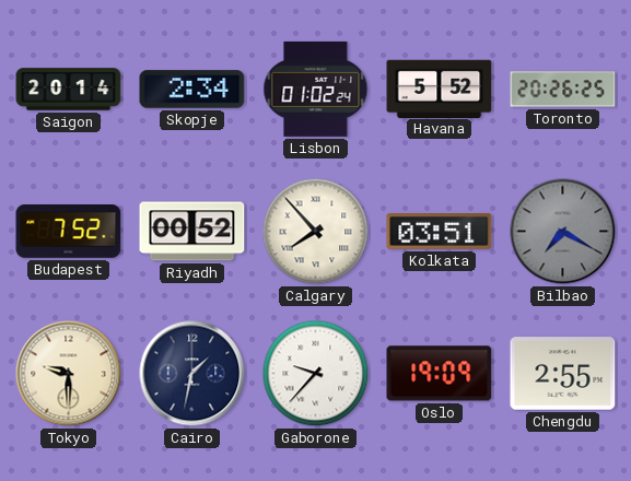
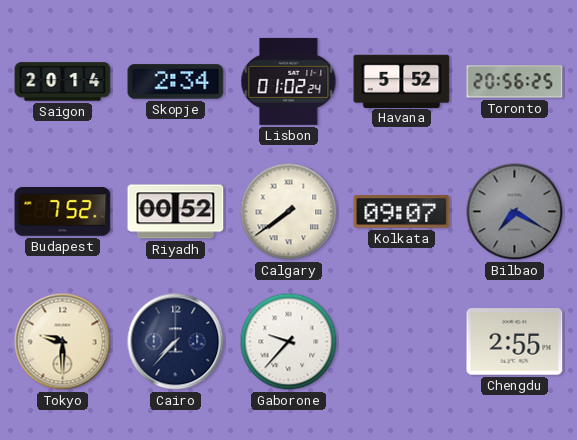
Toronto: 20:26 -> 20:56
Calgary: 7:53 -> 7:39
Kolkata: 03:51 -> 09:07
Cairo: 1:32 -> 7:37
Oslo: 19:09 -> none
